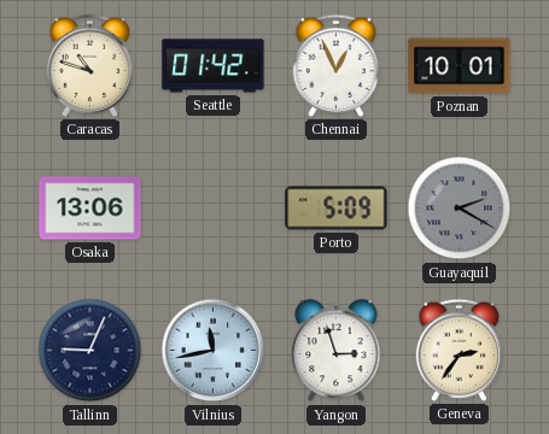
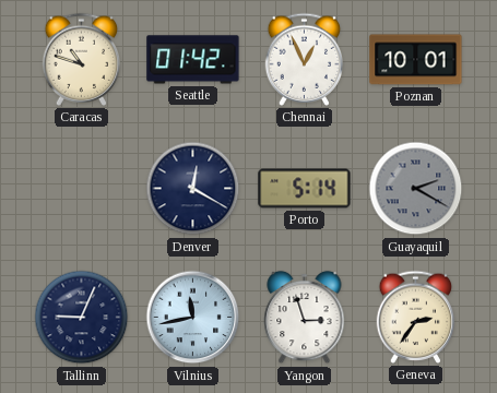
Osaka: 13:06 -> none
Denver: none -> 12:20
Porto: 5:09 -> 5:14
